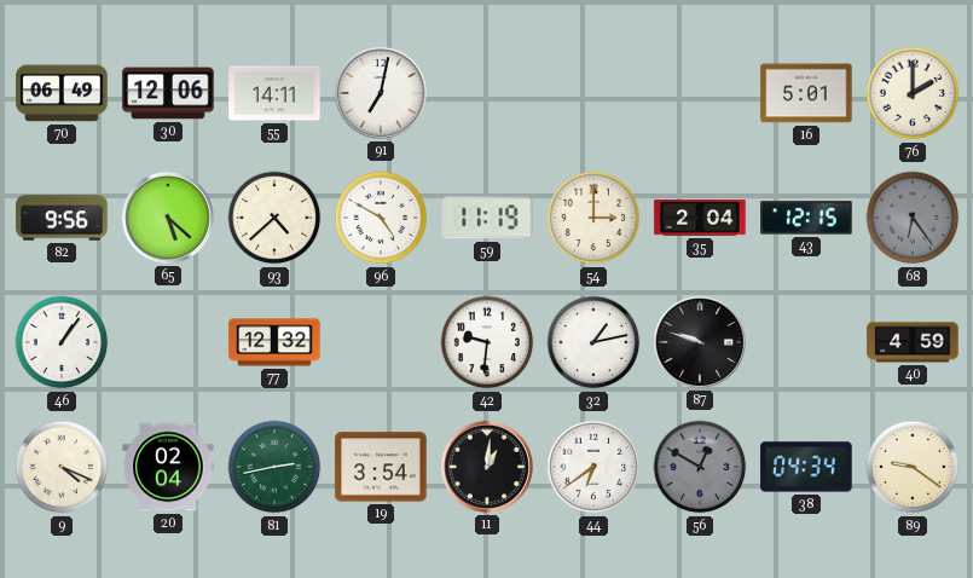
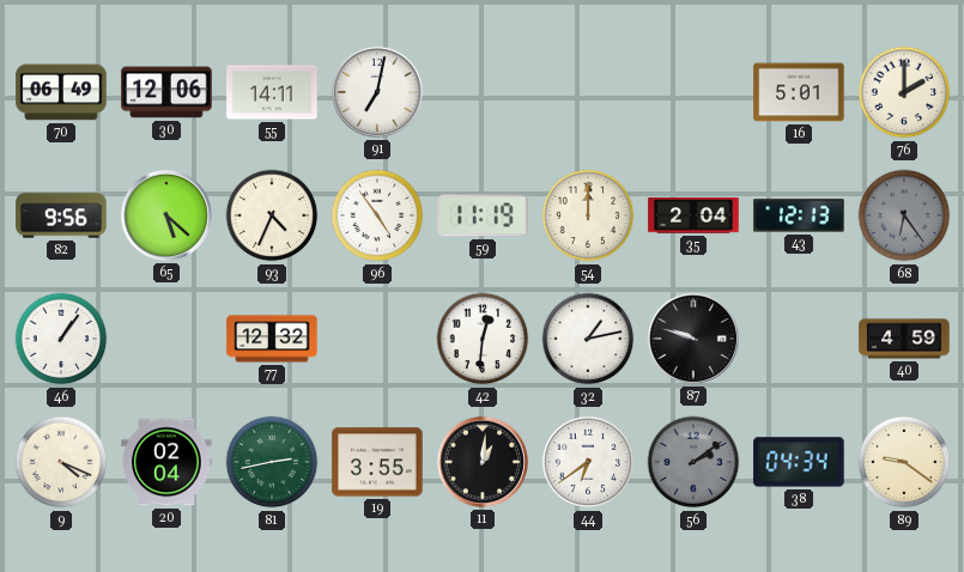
93: 4:38 -> 4:34
96: 4:50 -> 4:54
54: 3:00 -> 12:00
43: 12:15 -> 12:13
42: 9:31 -> 12:31
19: 3:54 -> 3:55
56: 12:50 -> 2:09
